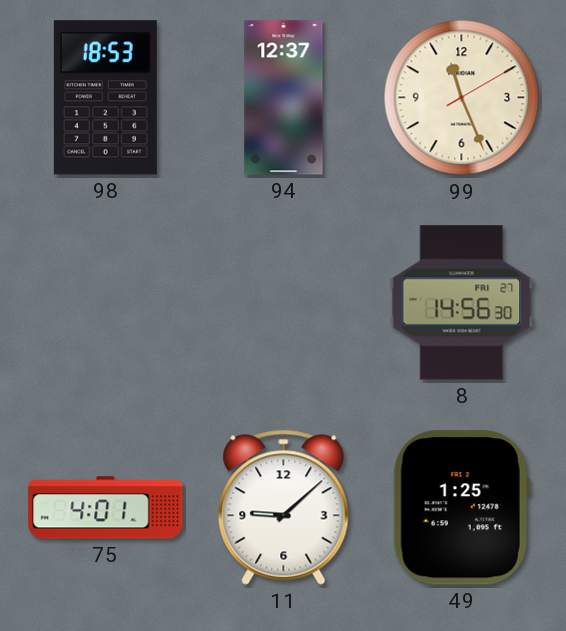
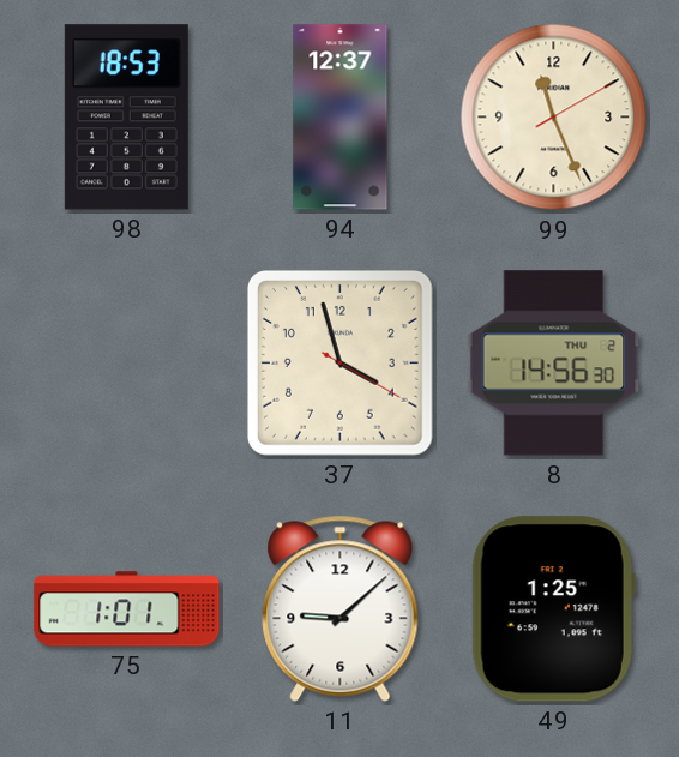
37: none -> 3:57
8 date: FRI 27 -> THU 2
75: 4:01 -> 1:01
